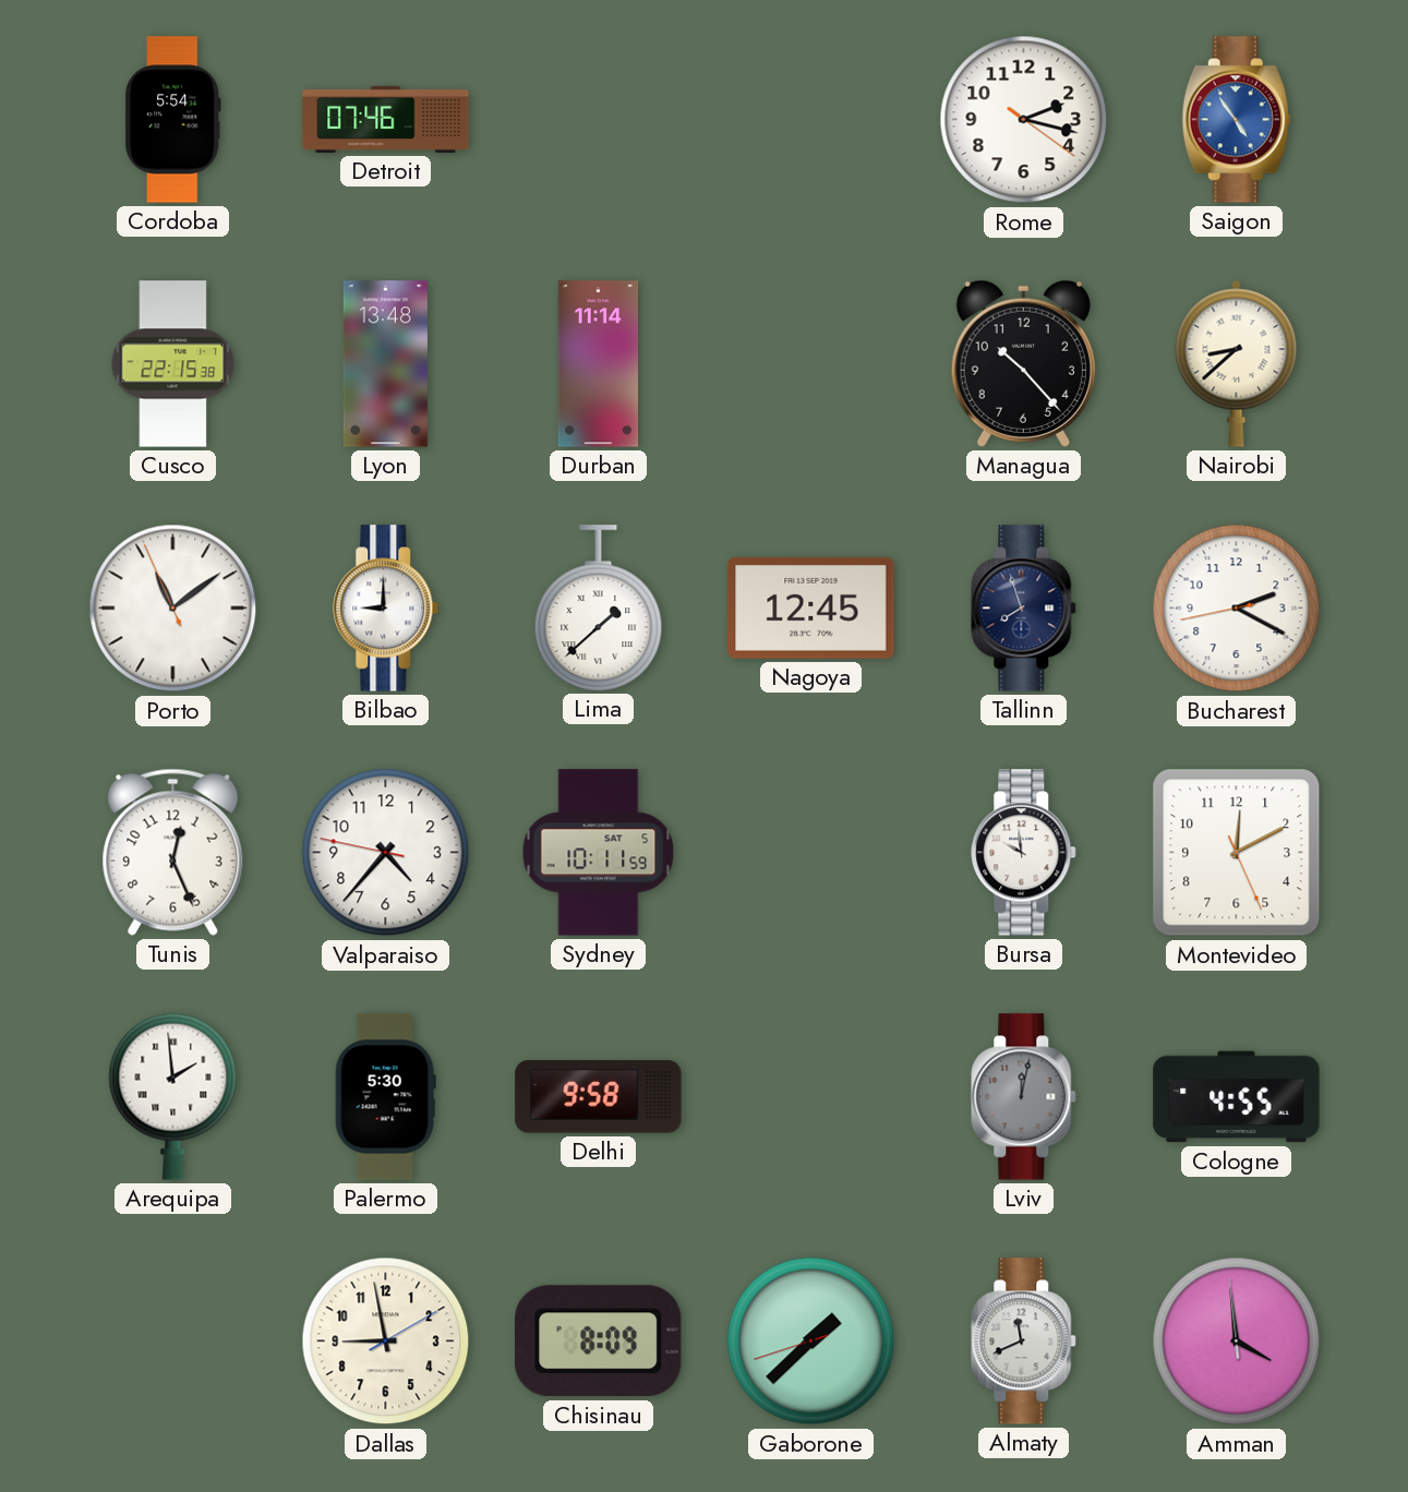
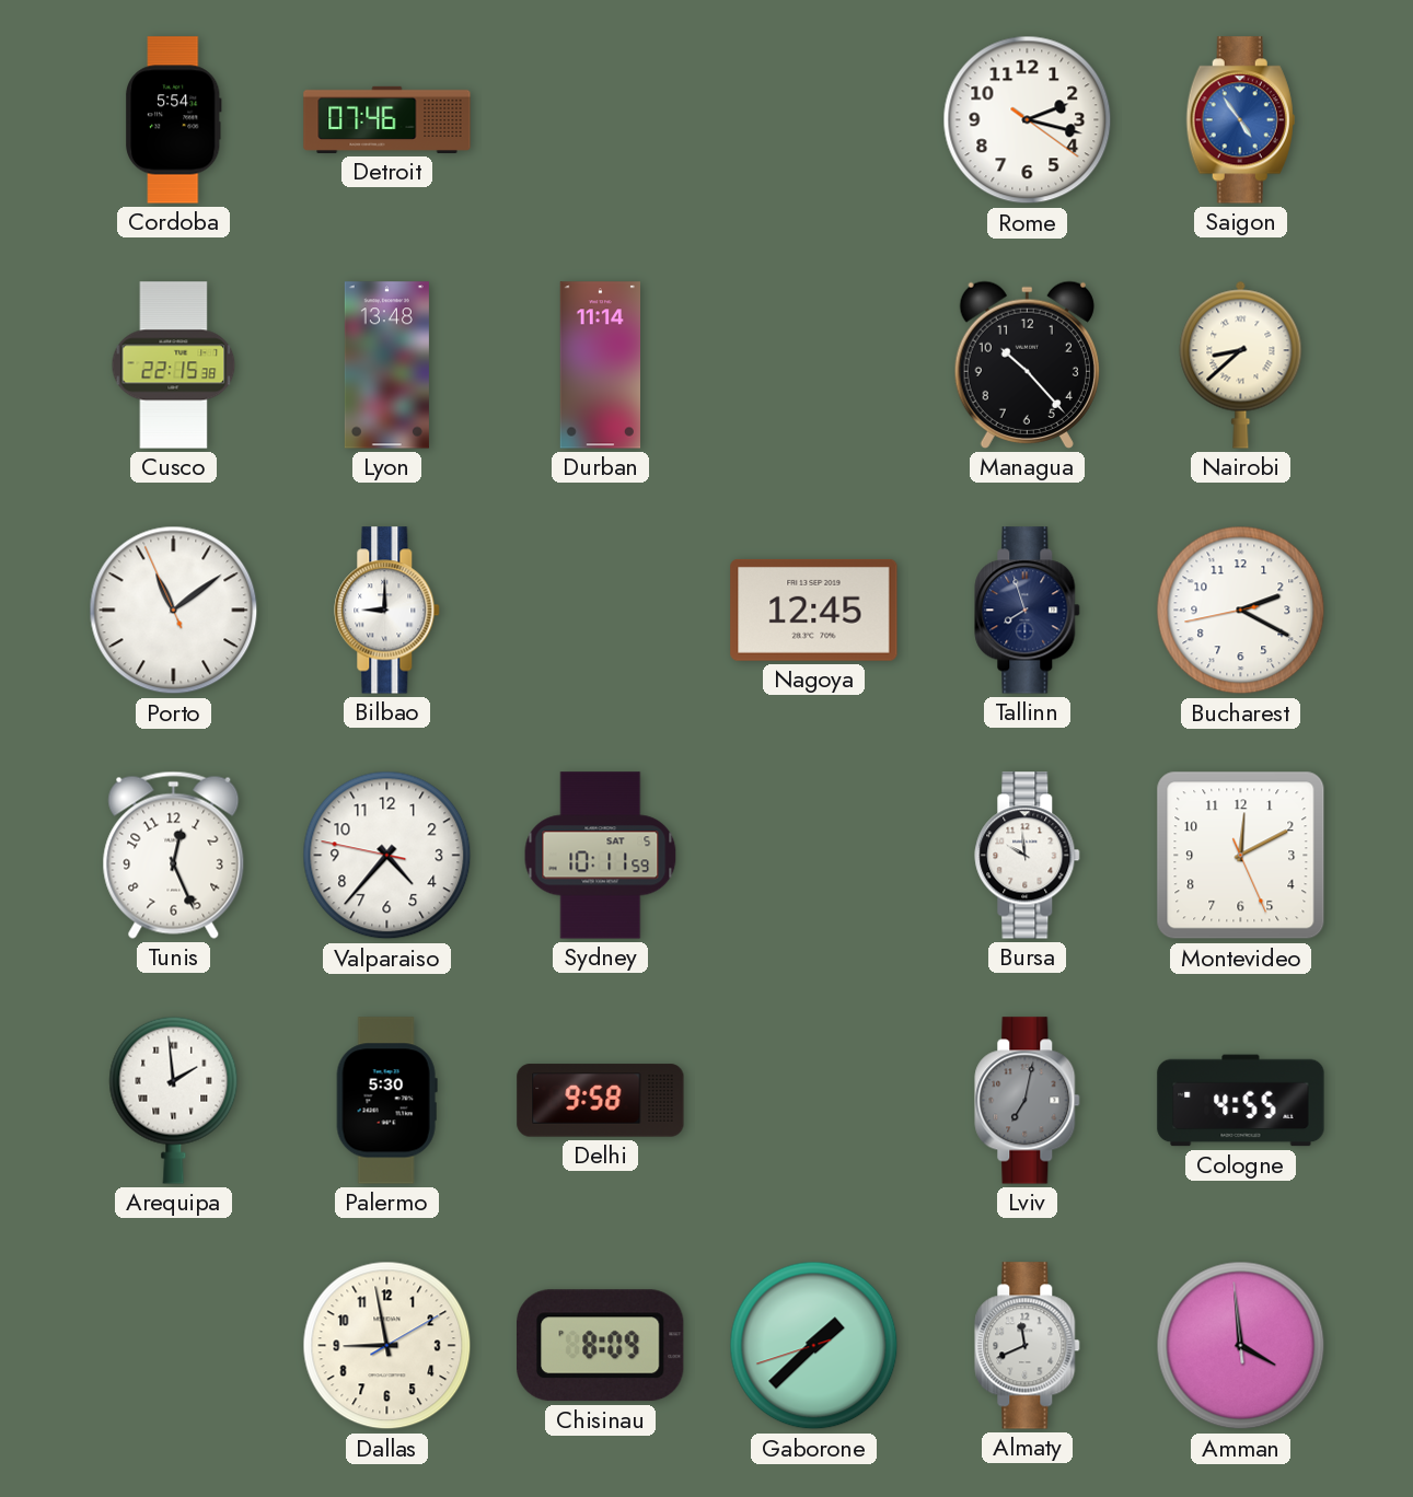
Lima: 1:38 -> none
Lviv: 12:02 -> 7:02
